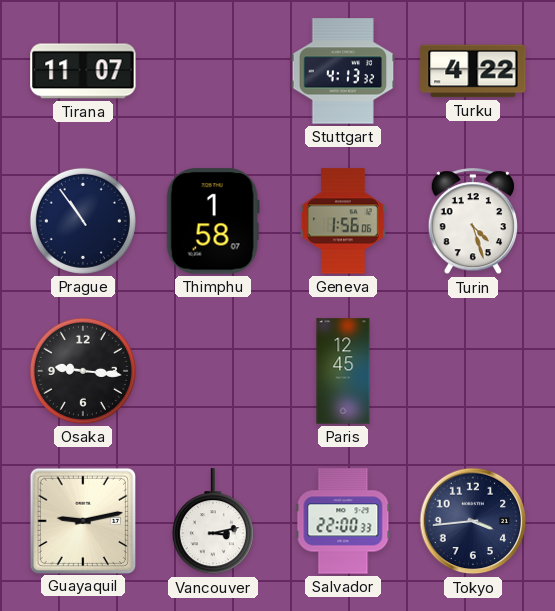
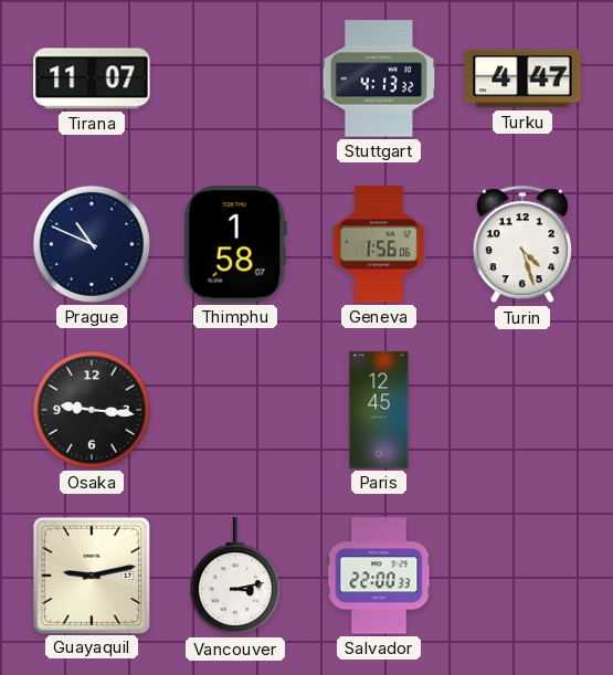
Turku: 4:22 -> 4:47
Prague: 10:54 -> 10:49
Tokyo: 3:44 -> none
